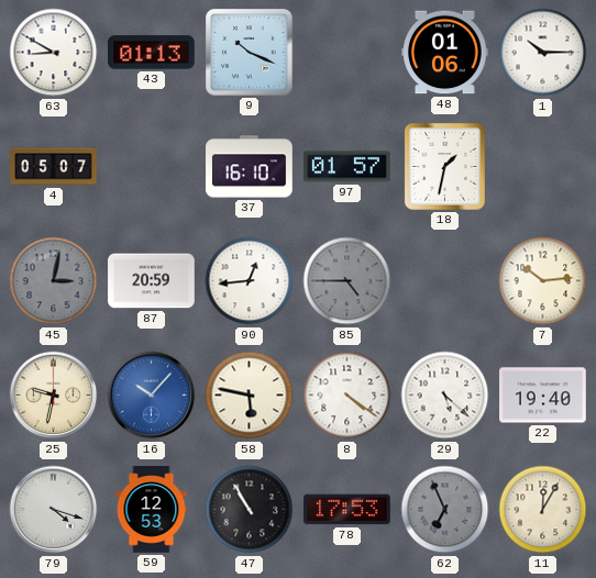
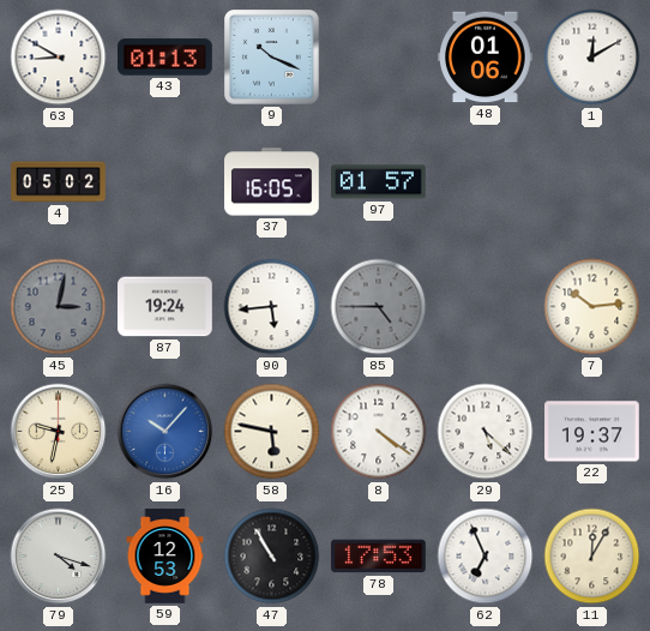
1: 10:15 -> 12:10
4: 05:07 -> 05:02
37: 16:10 -> 16:05
18: 1:32 -> none
87: 20:59 -> 19:24
90: 12:44 -> 5:44
22: 19:40 -> 19:37
62 dial: grey -> white
